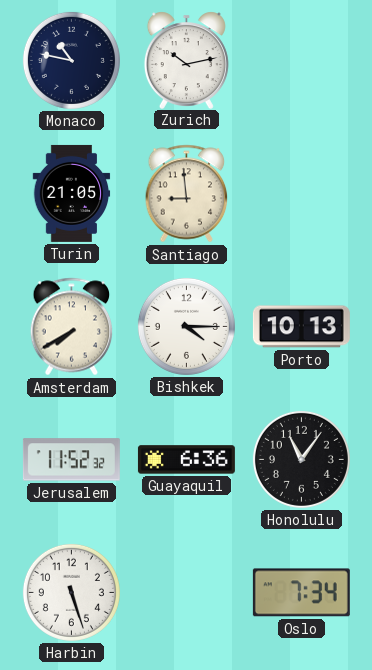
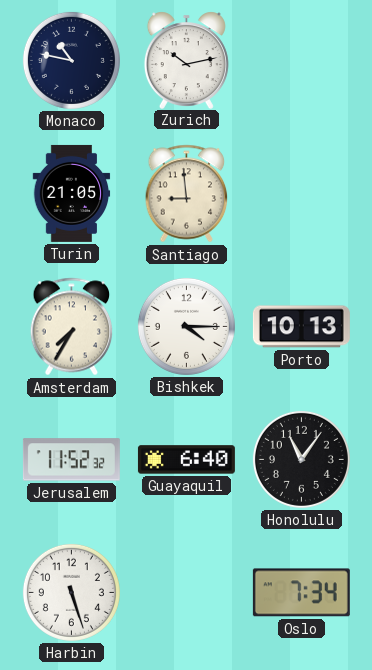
Amsterdam: 7:40 -> 7:35
Guayaquil: 6:36 -> 6:40
